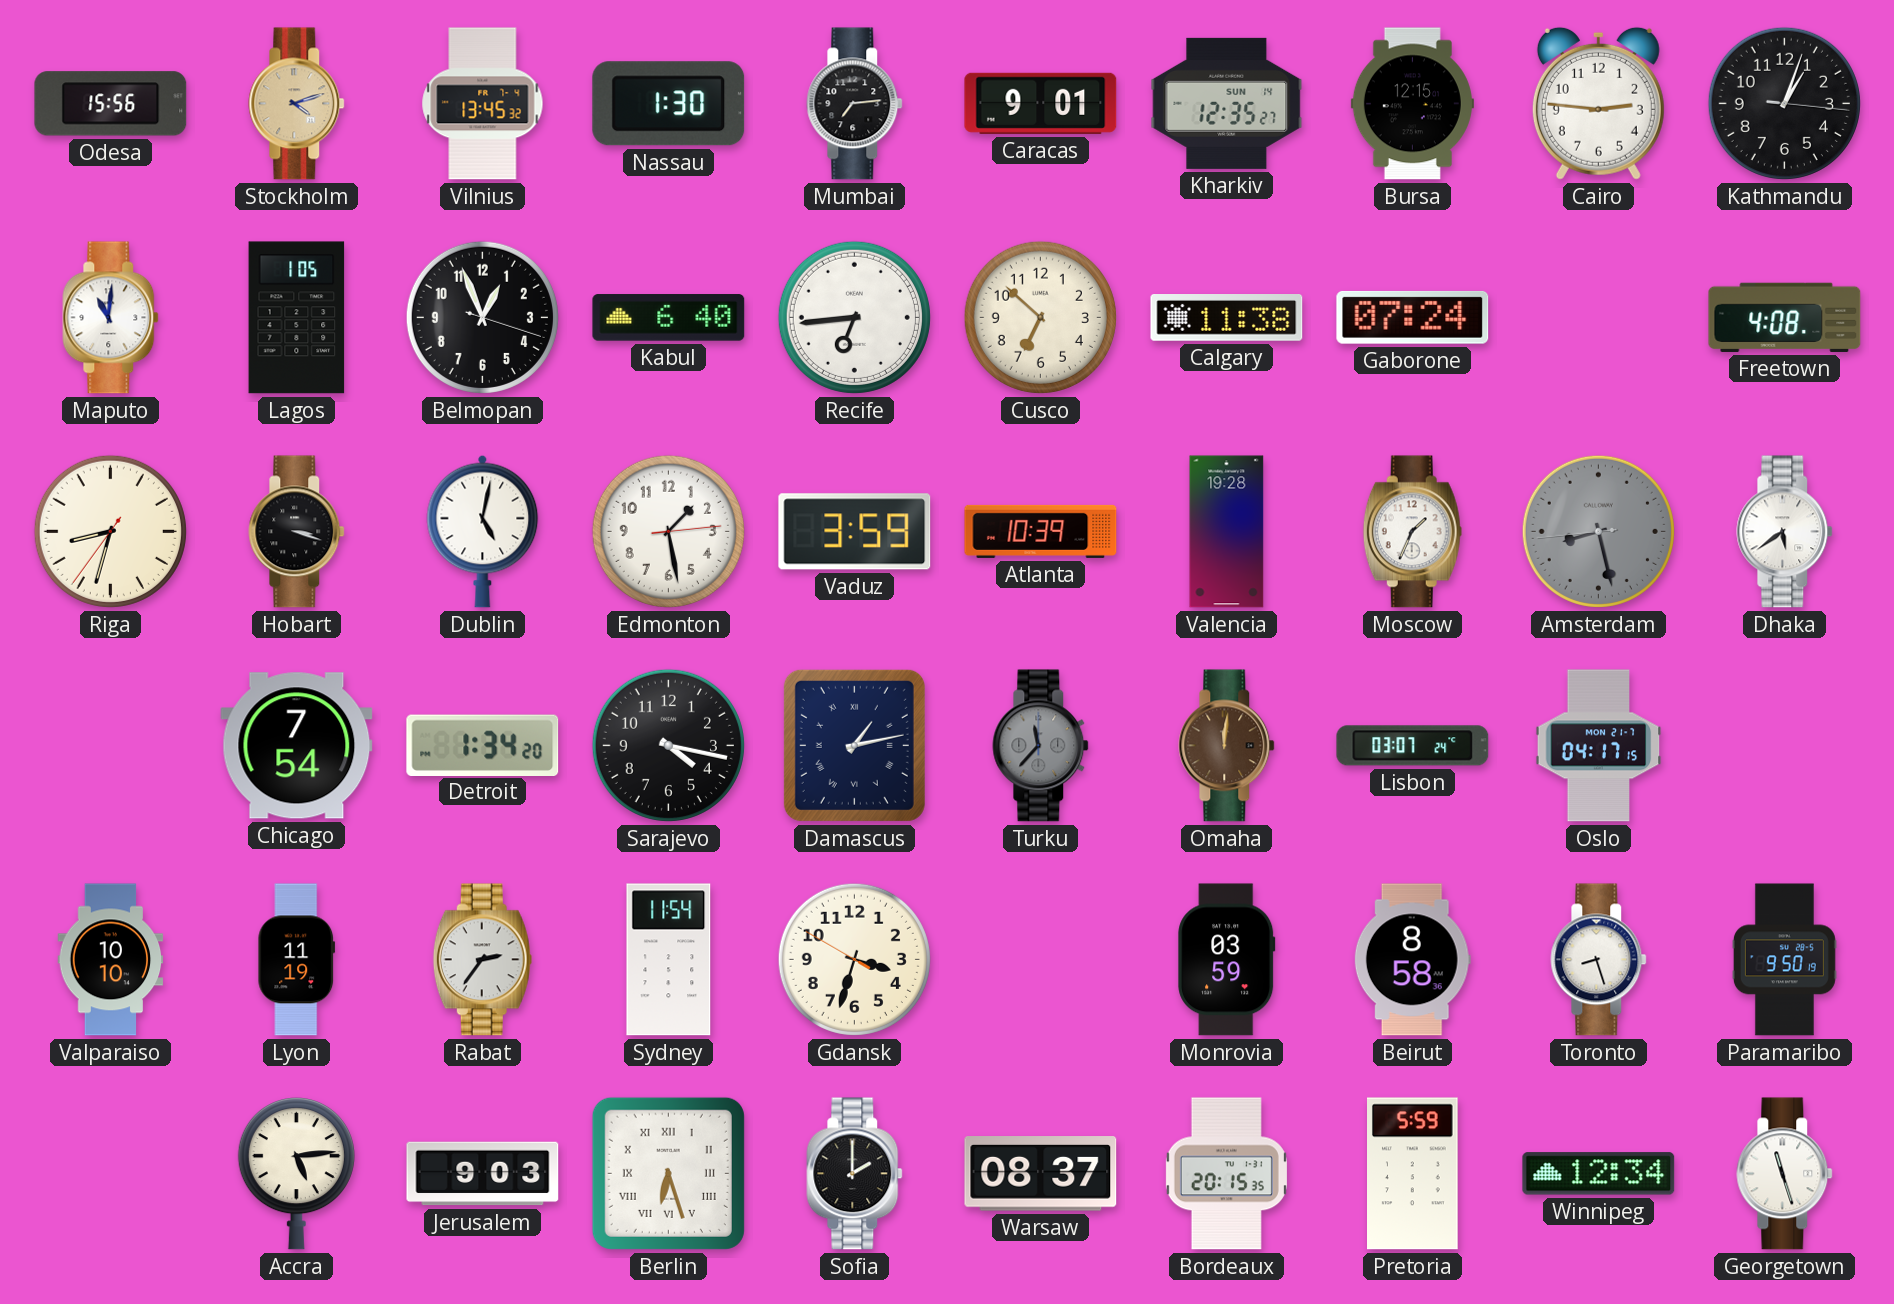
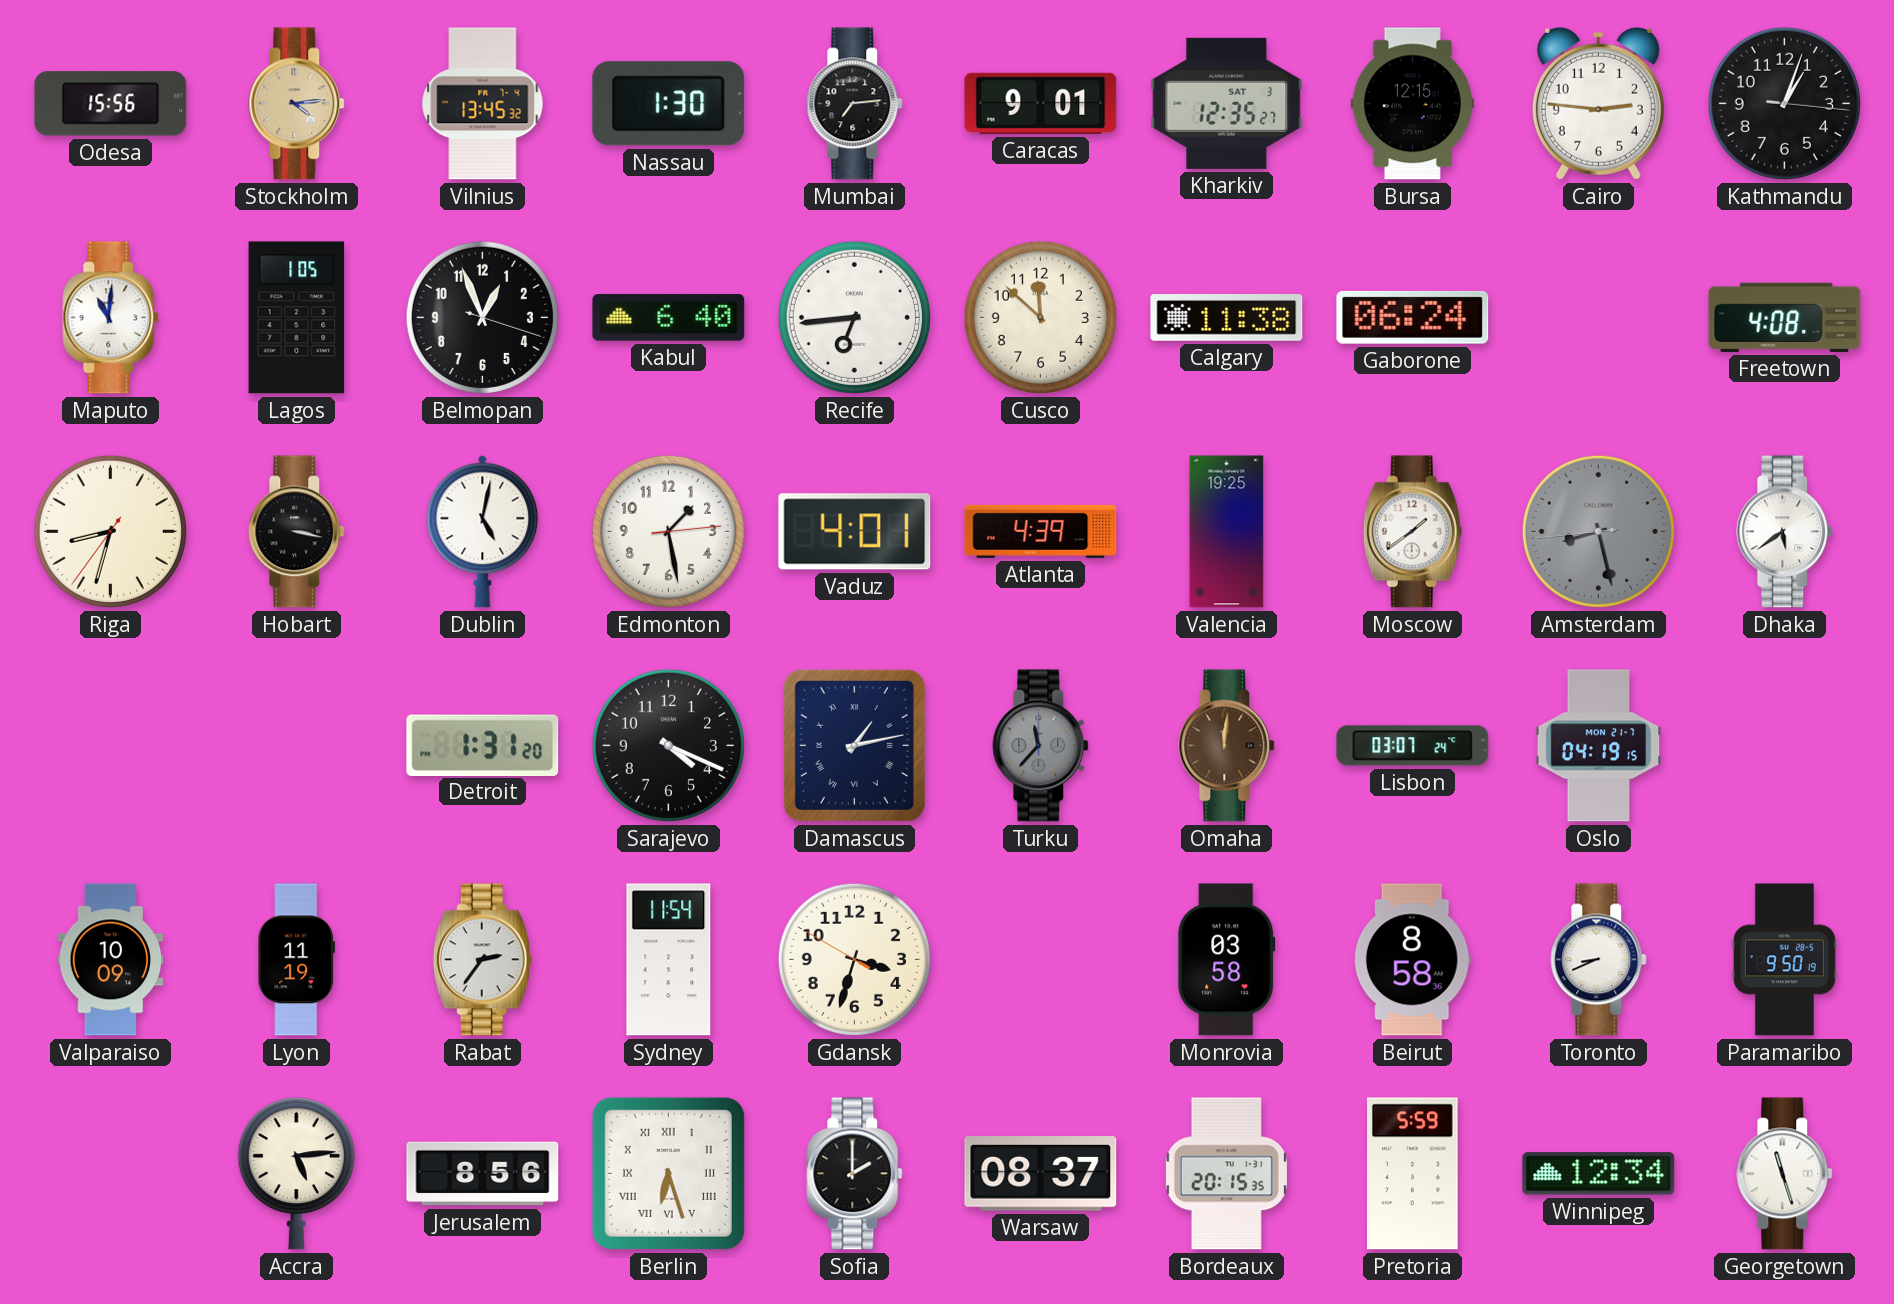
Stockholm: 4:12 -> 4:14
Kharkiv date: SUN 14 -> SAT 3
Cusco: 6:52 -> 11:52
Gaborone: 07:24 -> 06:24
Hobart: 3:18 -> 3:17
Vaduz: 3:59 -> 4:01
Atlanta: 10:39 -> 4:39
Valencia: 19:28 -> 19:25
Moscow: 1:34 -> 1:39
Chicago: 7:54 -> none
Detroit: 1:34 -> 1:31
Sarajevo: 4:17 -> 4:19
Oslo: 04:17 -> 04:19
Valparaiso: 10:10 -> 10:09
Monrovia: 03:59 -> 03:58
Toronto: 8:27 -> 8:41
Jerusalem: 9:03 -> 8:56
